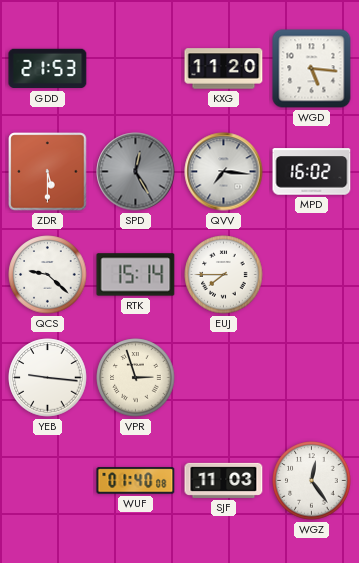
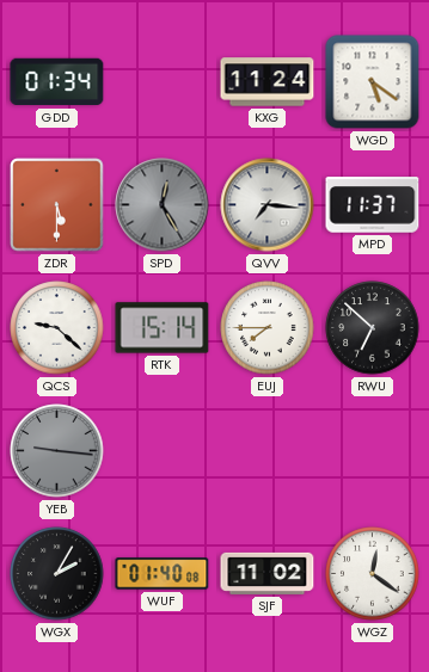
GDD: 21:53 -> 01:34
KXG: 11:20 -> 11:24
WGD: 5:16 -> 5:21
MPD: 16:02 -> 11:37
RWU: none -> 6:52
YEB dial: white -> grey
VPR: 2:57 -> none
WGX: none -> 2:05
SJF: 11:03 -> 11:02
WGZ: 12:24 -> 12:21
